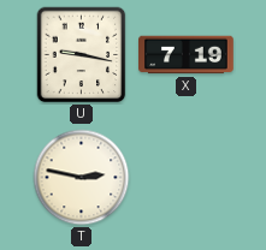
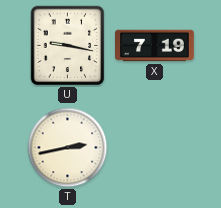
T: 2:47 -> 2:43
